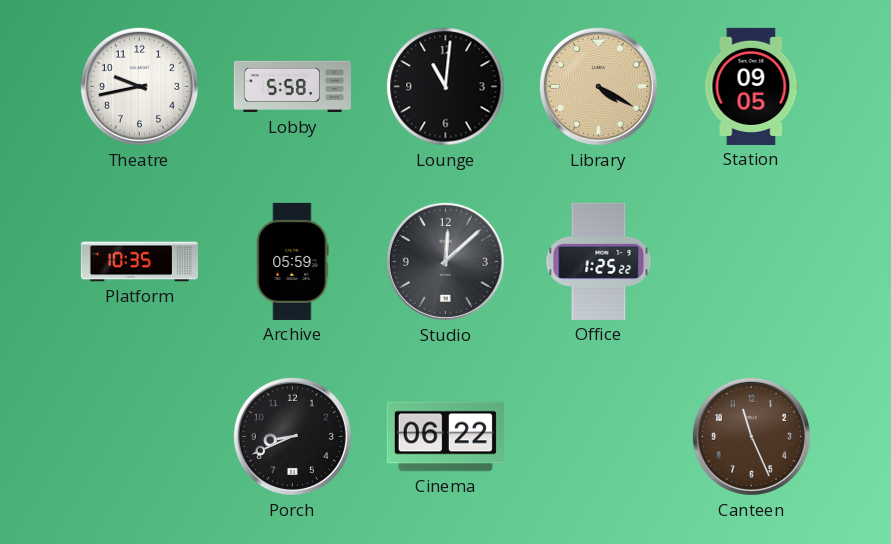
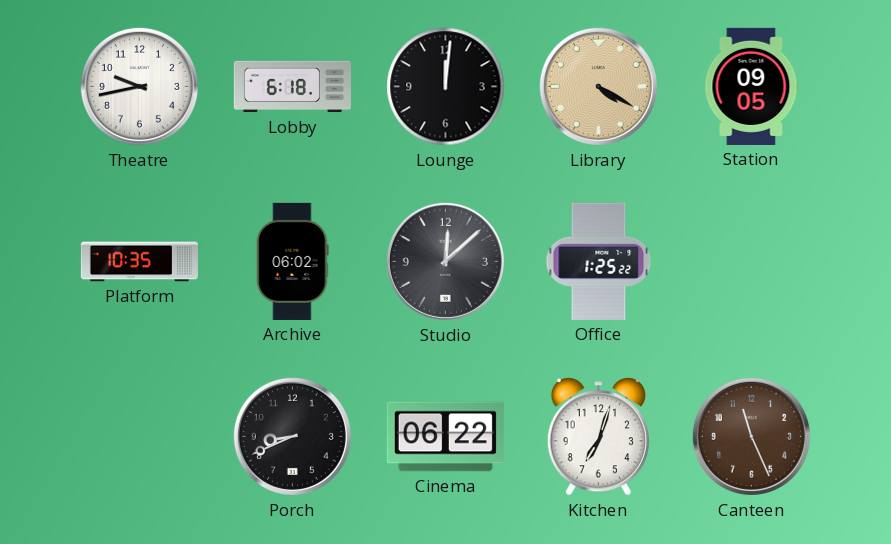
Lobby: 5:58 -> 6:18
Lounge: 11:01 -> 12:01
Archive: 05:59 -> 06:02
Kitchen: none -> 7:03
